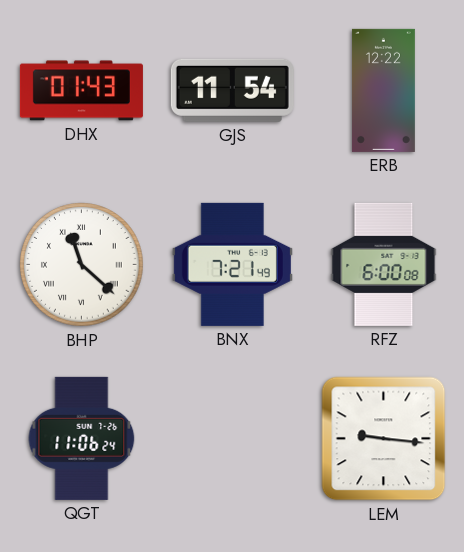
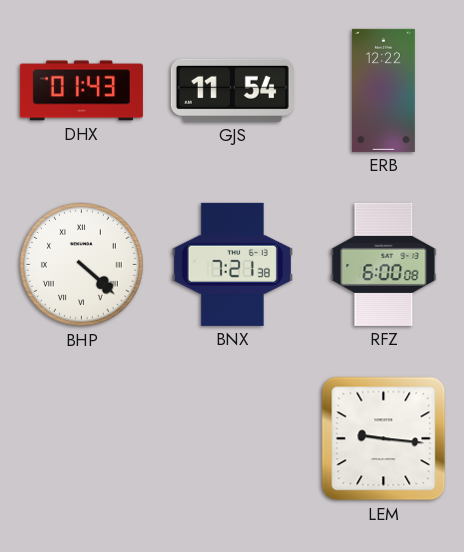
BHP: 11:22 -> 4:22
BNX: 7:21:49 -> 7:21:38
QGT: 11:06 -> none
